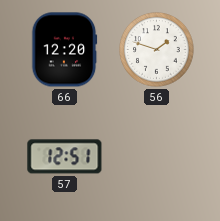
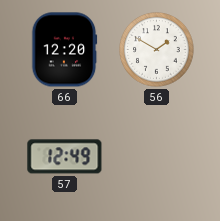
56: 1:48 -> 1:50
57: 12:51 -> 12:49
